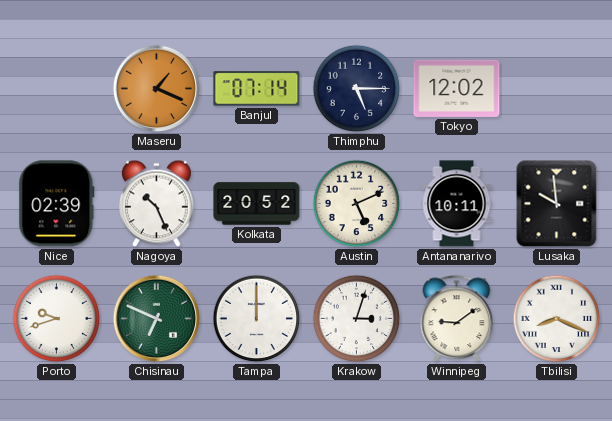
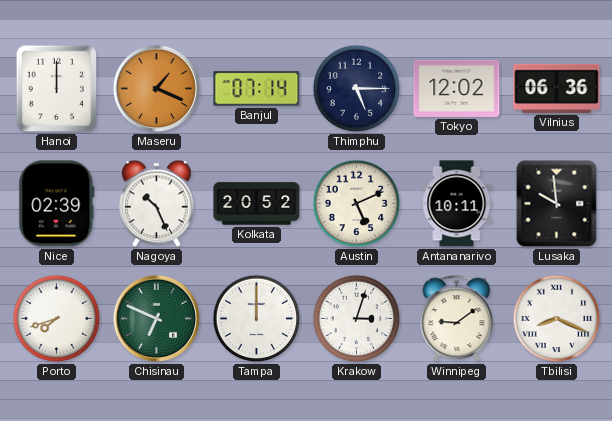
Hanoi: none -> 12:00
Vilnius: none -> 06:36
Porto: 9:42 -> 7:42
